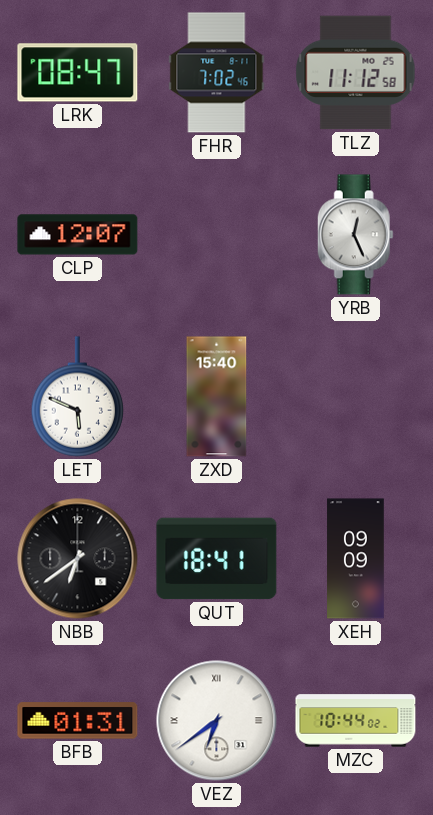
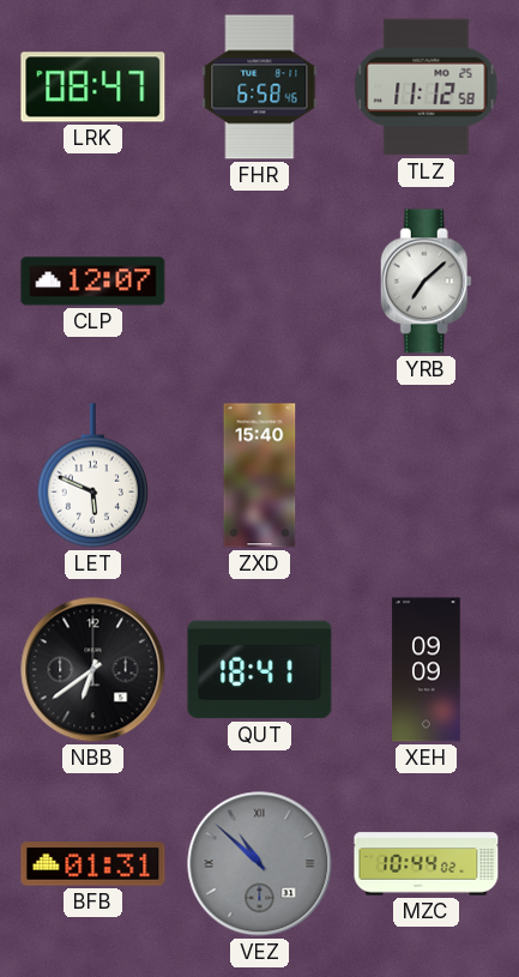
FHR: 7:02 -> 6:58
YRB: 12:26 -> 7:08
VEZ: 6:39 -> 10:52
VEZ dial: white -> grey
